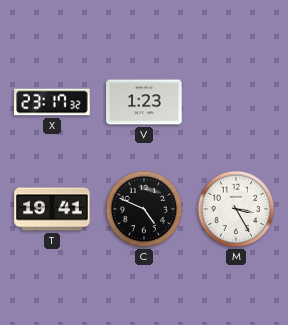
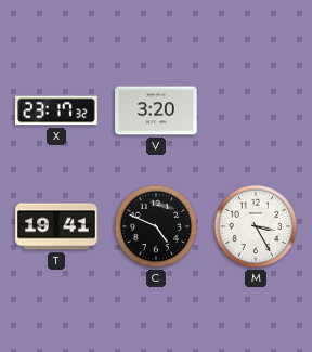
V: 1:23 -> 3:20
